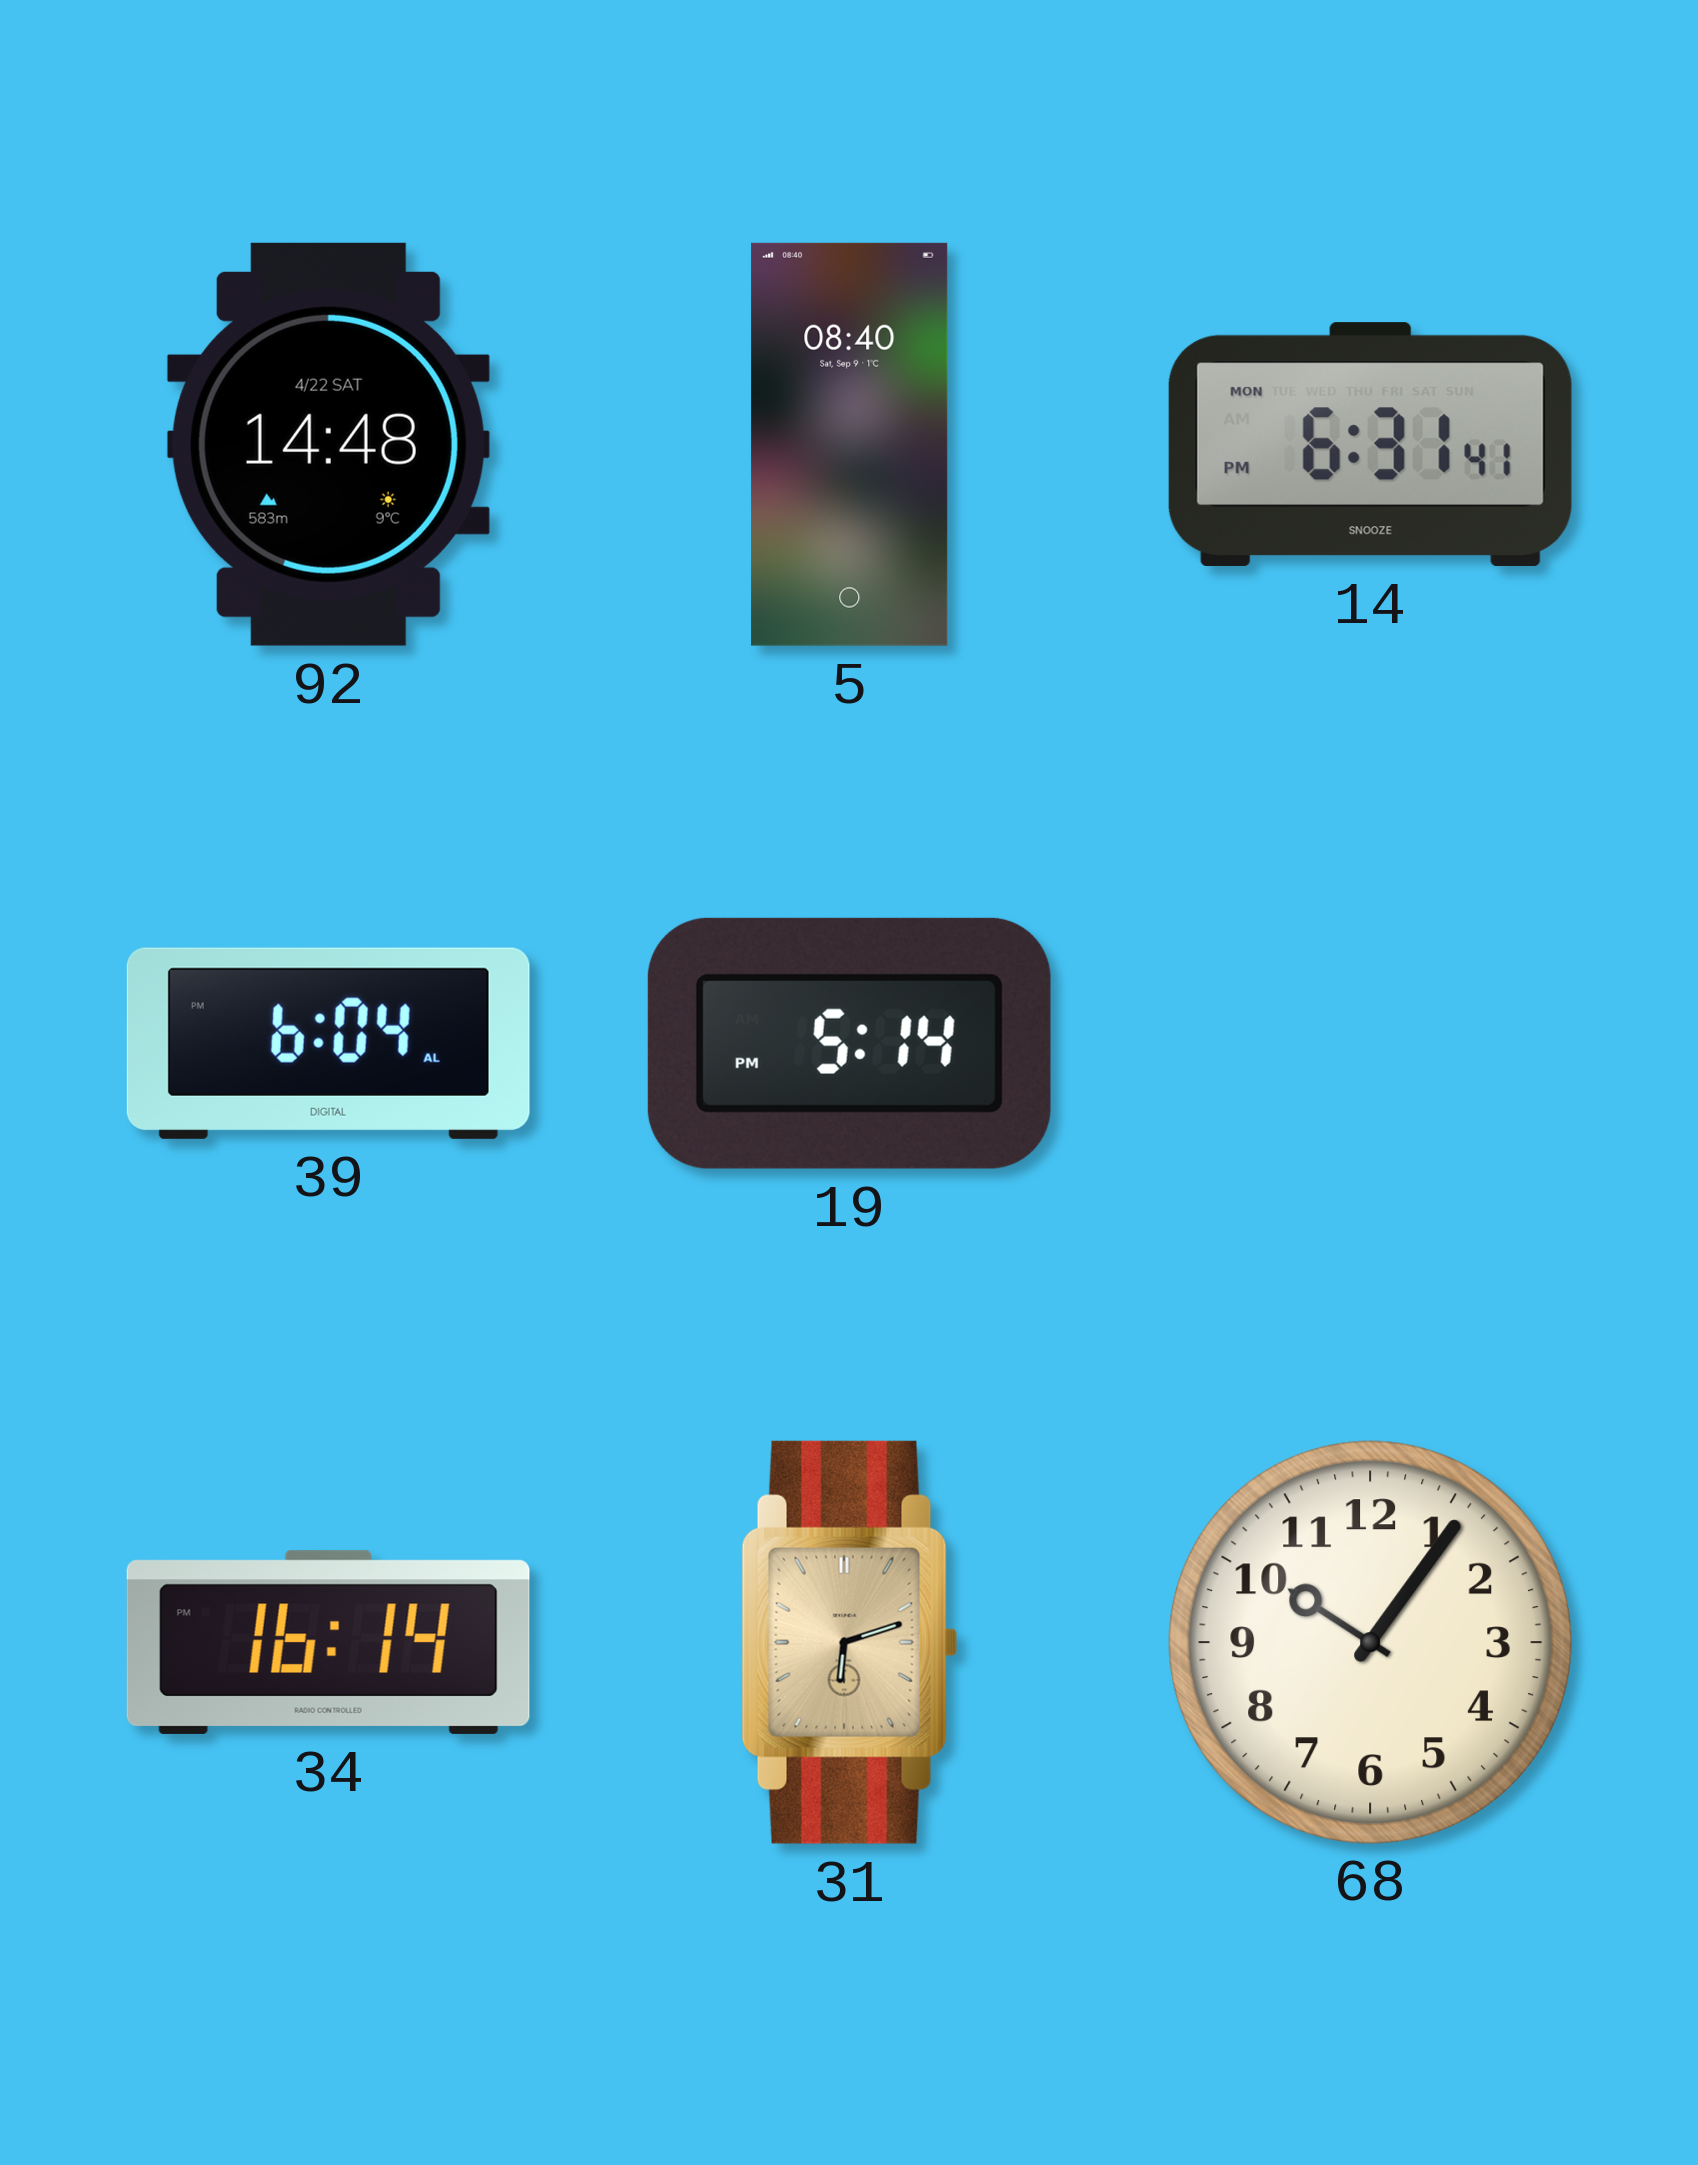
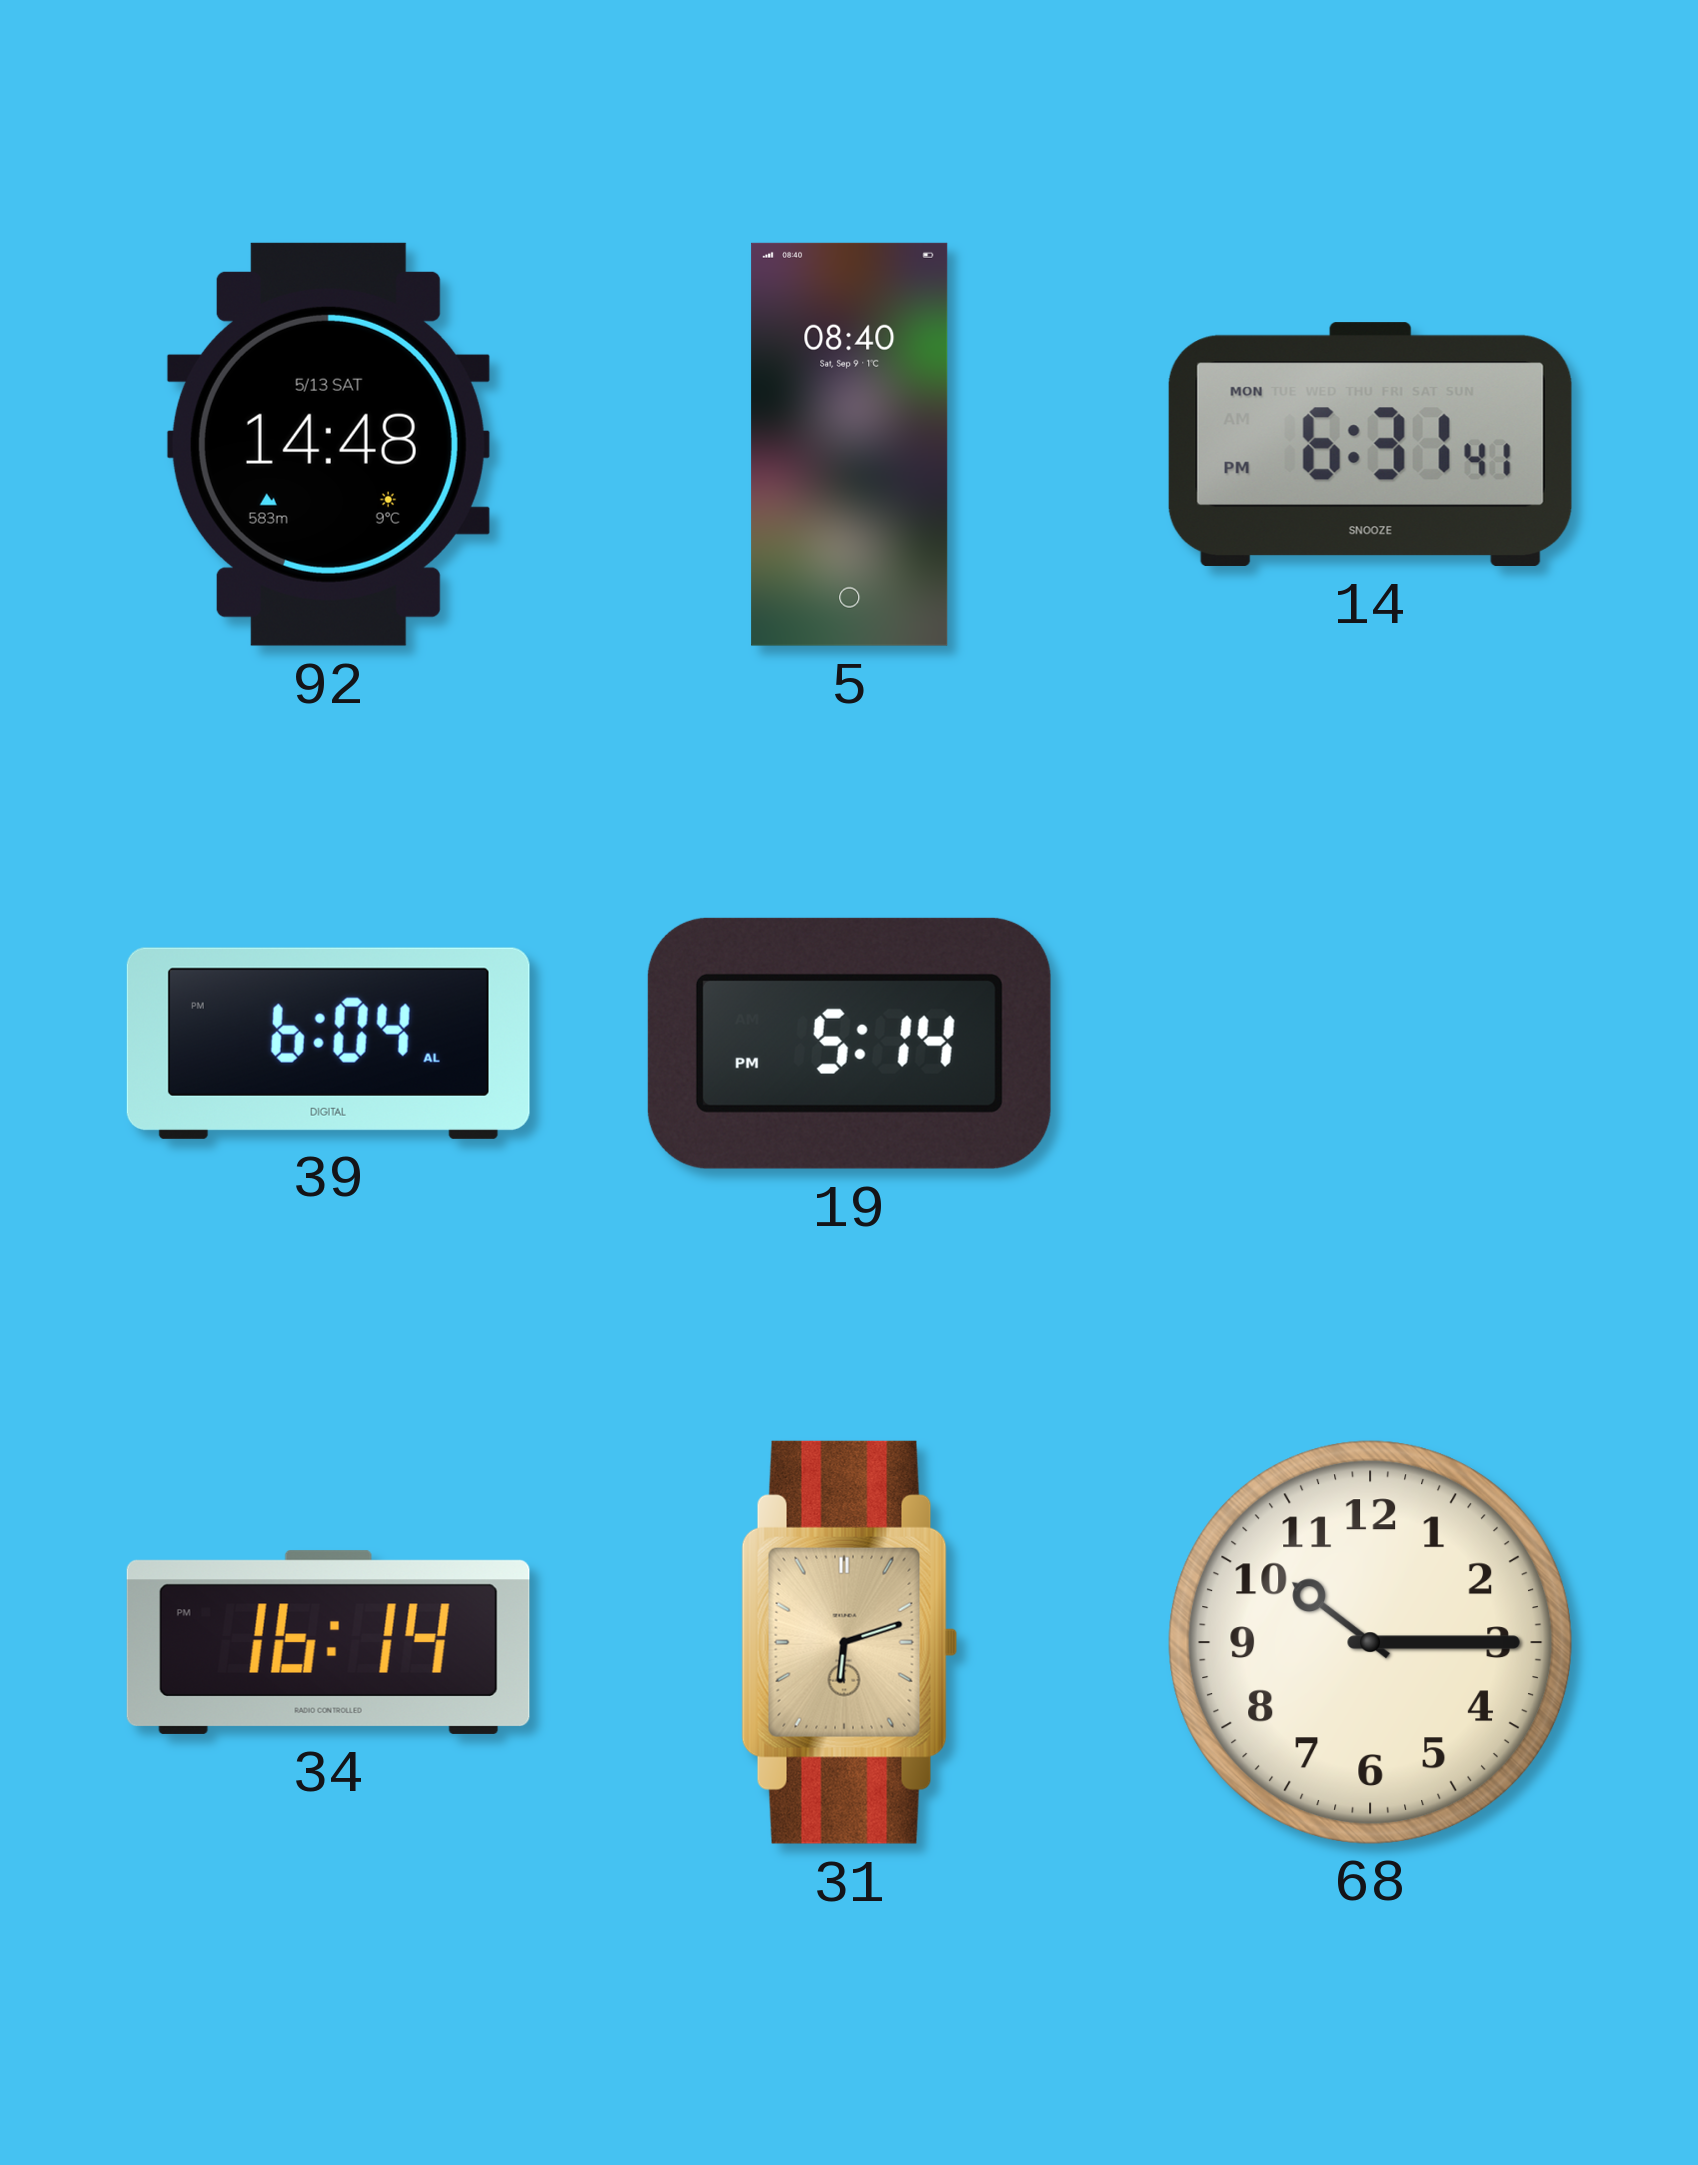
92 date: 4/22 SAT -> 5/13 SAT
68: 10:06 -> 10:15
